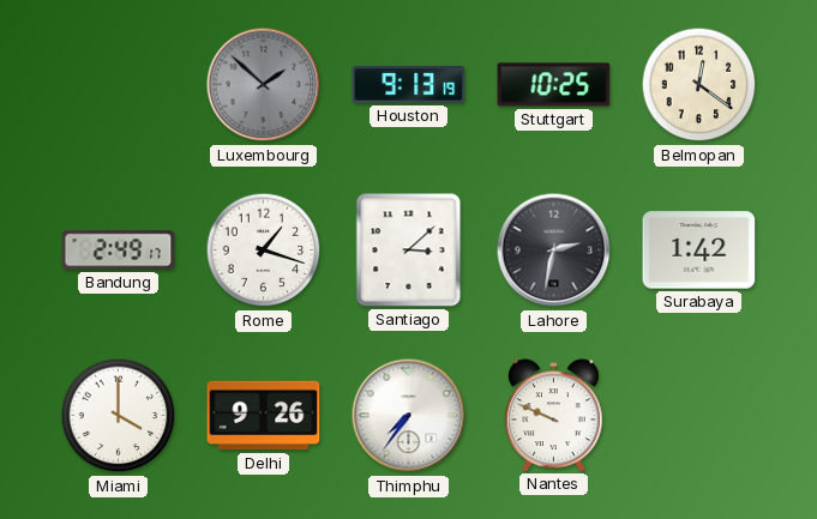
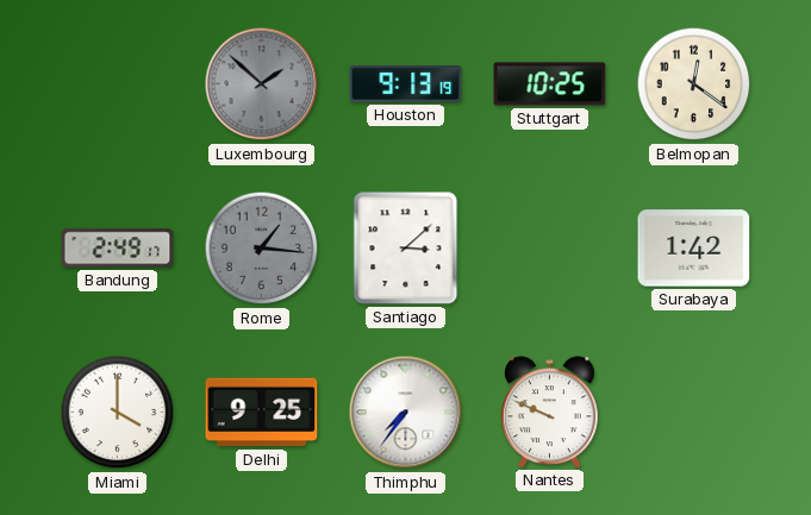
Rome: 1:18 -> 1:16
Rome dial: white -> grey
Lahore: 2:32 -> none
Delhi: 9:26 -> 9:25
